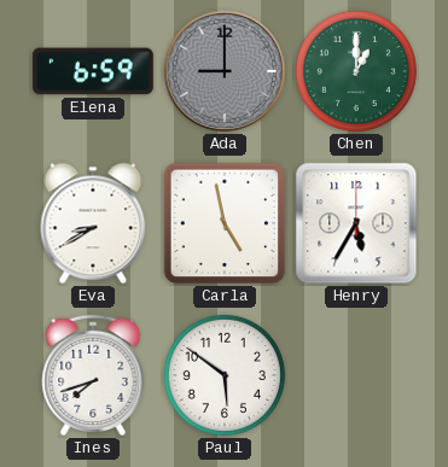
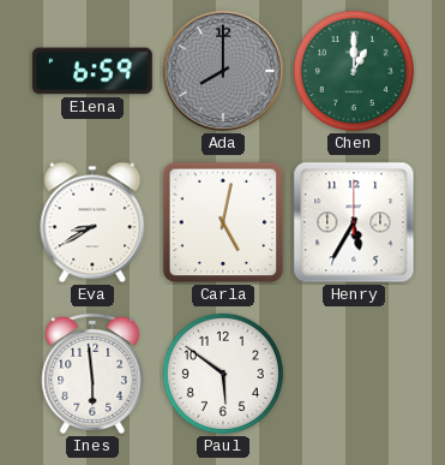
Ada: 9:00 -> 8:00
Carla: 4:58 -> 5:02
Ines: 7:42 -> 5:59
